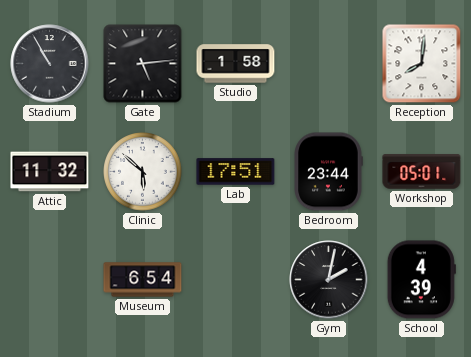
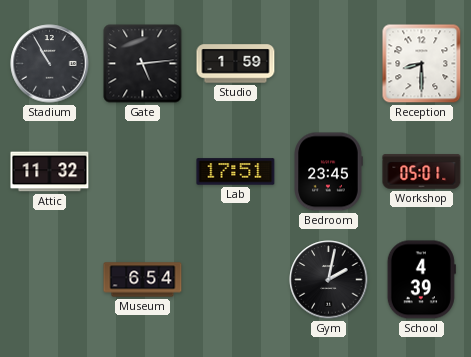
Studio: 1:58 -> 1:59
Reception: 8:01 -> 8:30
Clinic: 5:52 -> none
Bedroom: 23:44 -> 23:45
